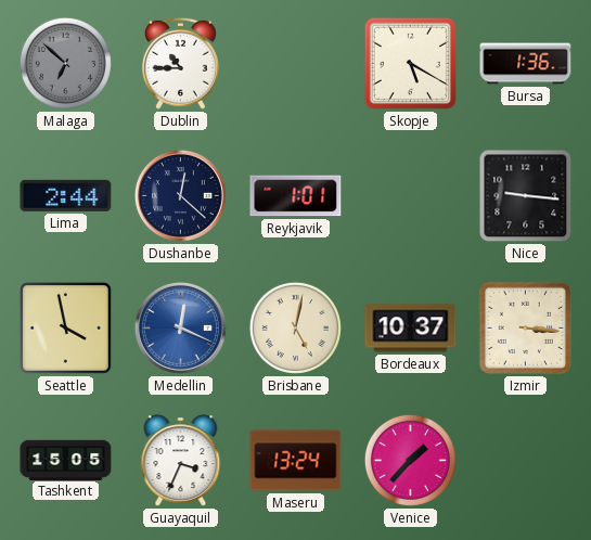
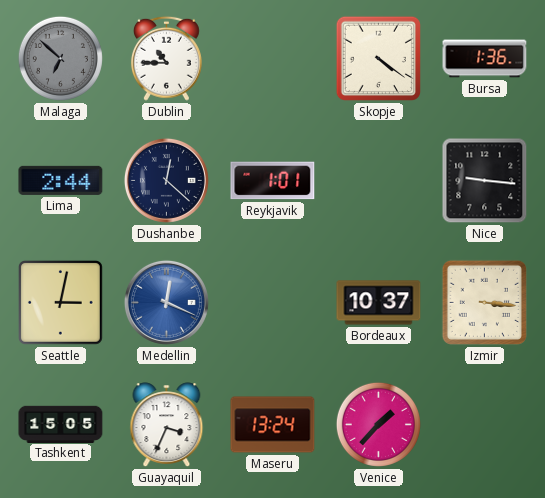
Skopje: 5:20 -> 4:21
Seattle: 3:58 -> 3:02
Brisbane: 5:02 -> none
